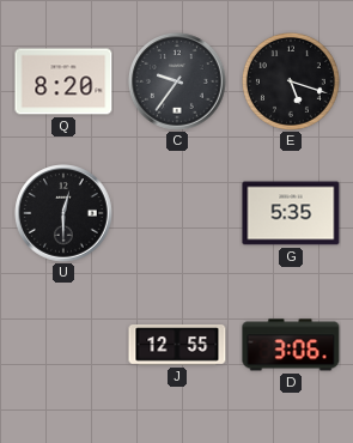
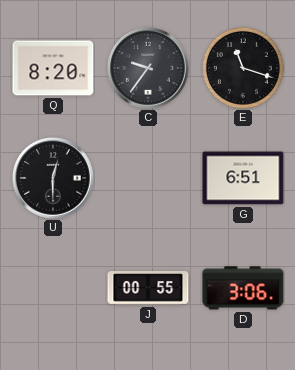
E: 5:18 -> 11:18
G: 5:35 -> 6:51
J: 12:55 -> 00:55
